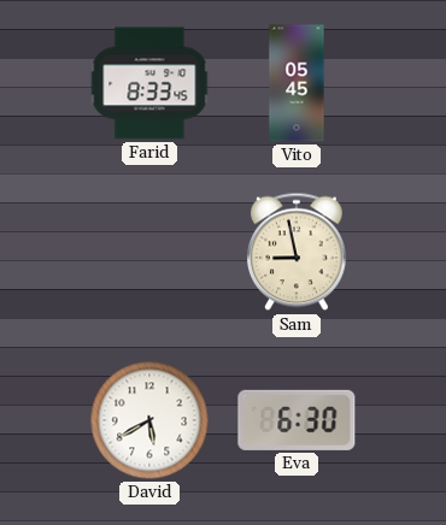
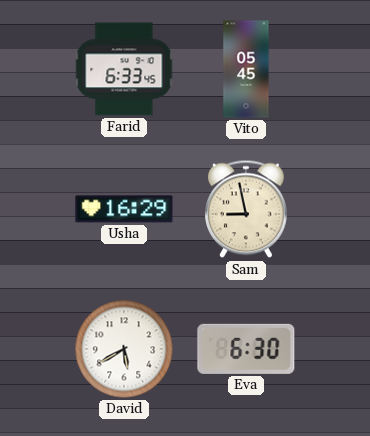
Farid: 8:33 -> 6:33
Usha: none -> 16:29
